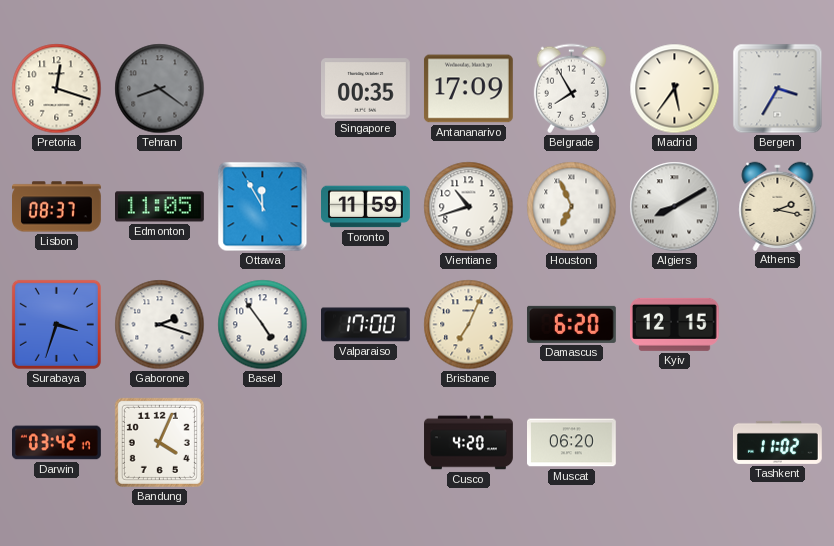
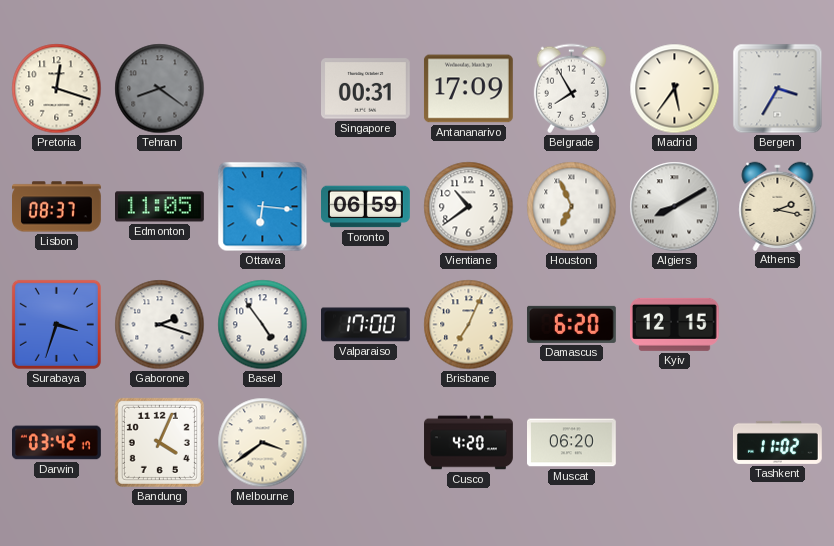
Singapore: 00:35 -> 00:31
Ottawa: 11:55 -> 6:16
Toronto: 11:59 -> 06:59
Vientiane: 10:42 -> 10:39
Melbourne: none -> 3:39
